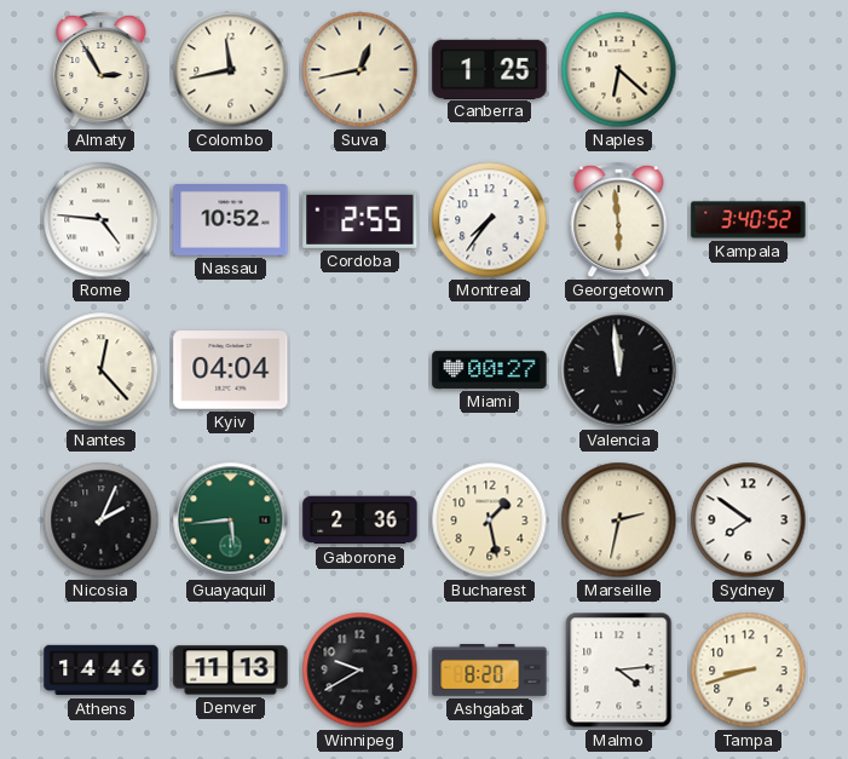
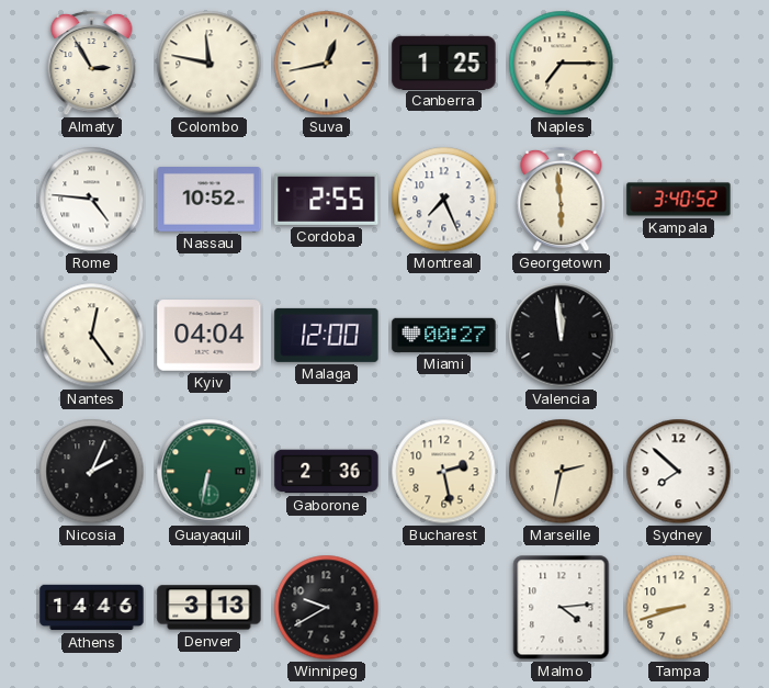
Colombo: 11:43 -> 11:47
Naples: 6:22 -> 7:15
Montreal: 7:36 -> 7:26
Nantes: 12:23 -> 12:24
Malaga: none -> 12:00
Guayaquil: 5:44 -> 6:32
Bucharest: 1:28 -> 2:28
Sydney: 7:51 -> 7:52
Denver: 11:13 -> 3:13
Ashgabat: 8:20 -> none
